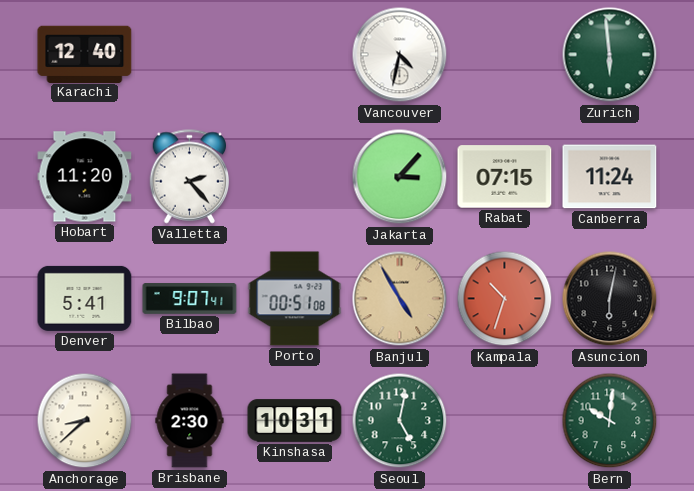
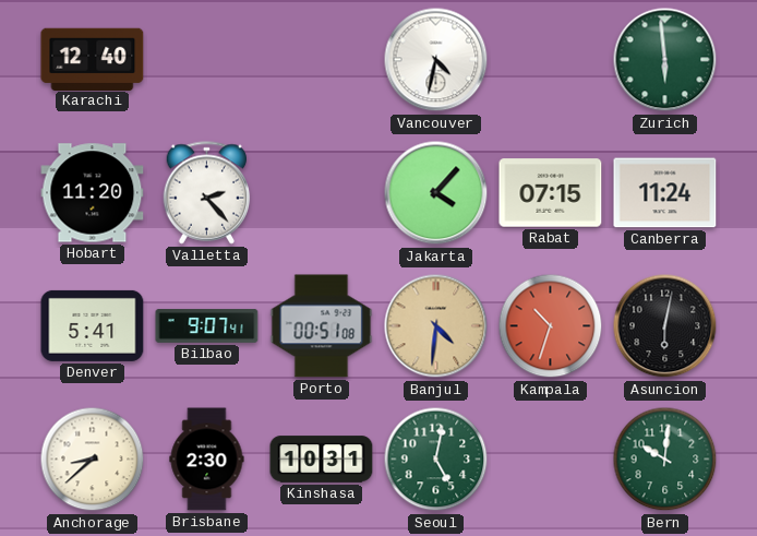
Jakarta: 3:07 -> 4:07
Banjul: 4:55 -> 4:31
